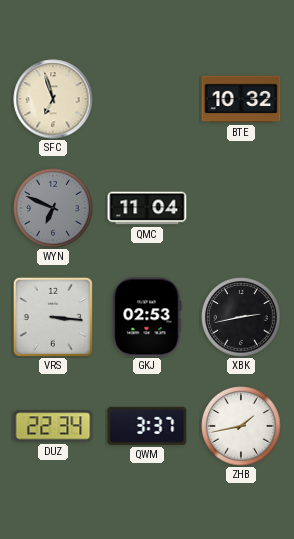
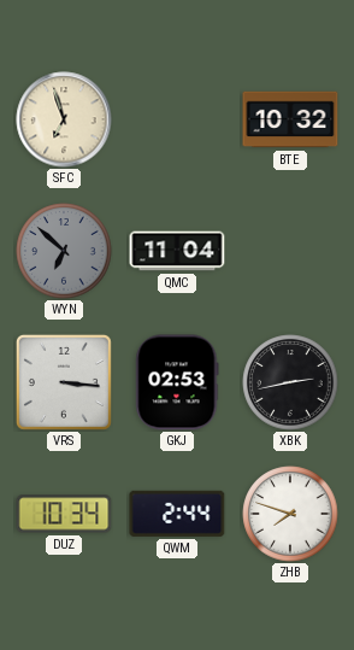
WYN: 6:49 -> 6:52
DUZ: 22:34 -> 10:34
QWM: 3:37 -> 2:44
ZHB: 1:43 -> 7:48
